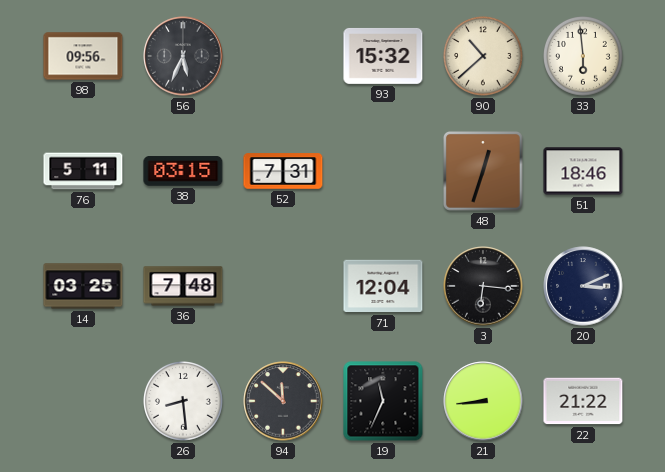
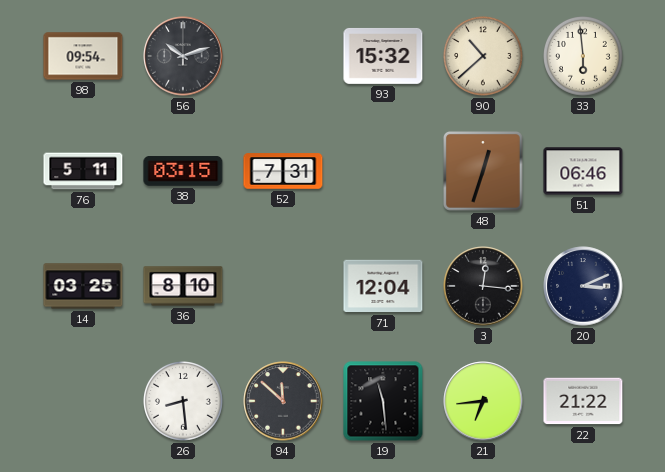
98: 09:56 -> 09:54
56: 5:34 -> 10:12
51: 18:46 -> 06:46
36: 7:48 -> 8:10
3: 6:16 -> 12:16
19: 11:34 -> 11:29
21: 8:44 -> 6:44
